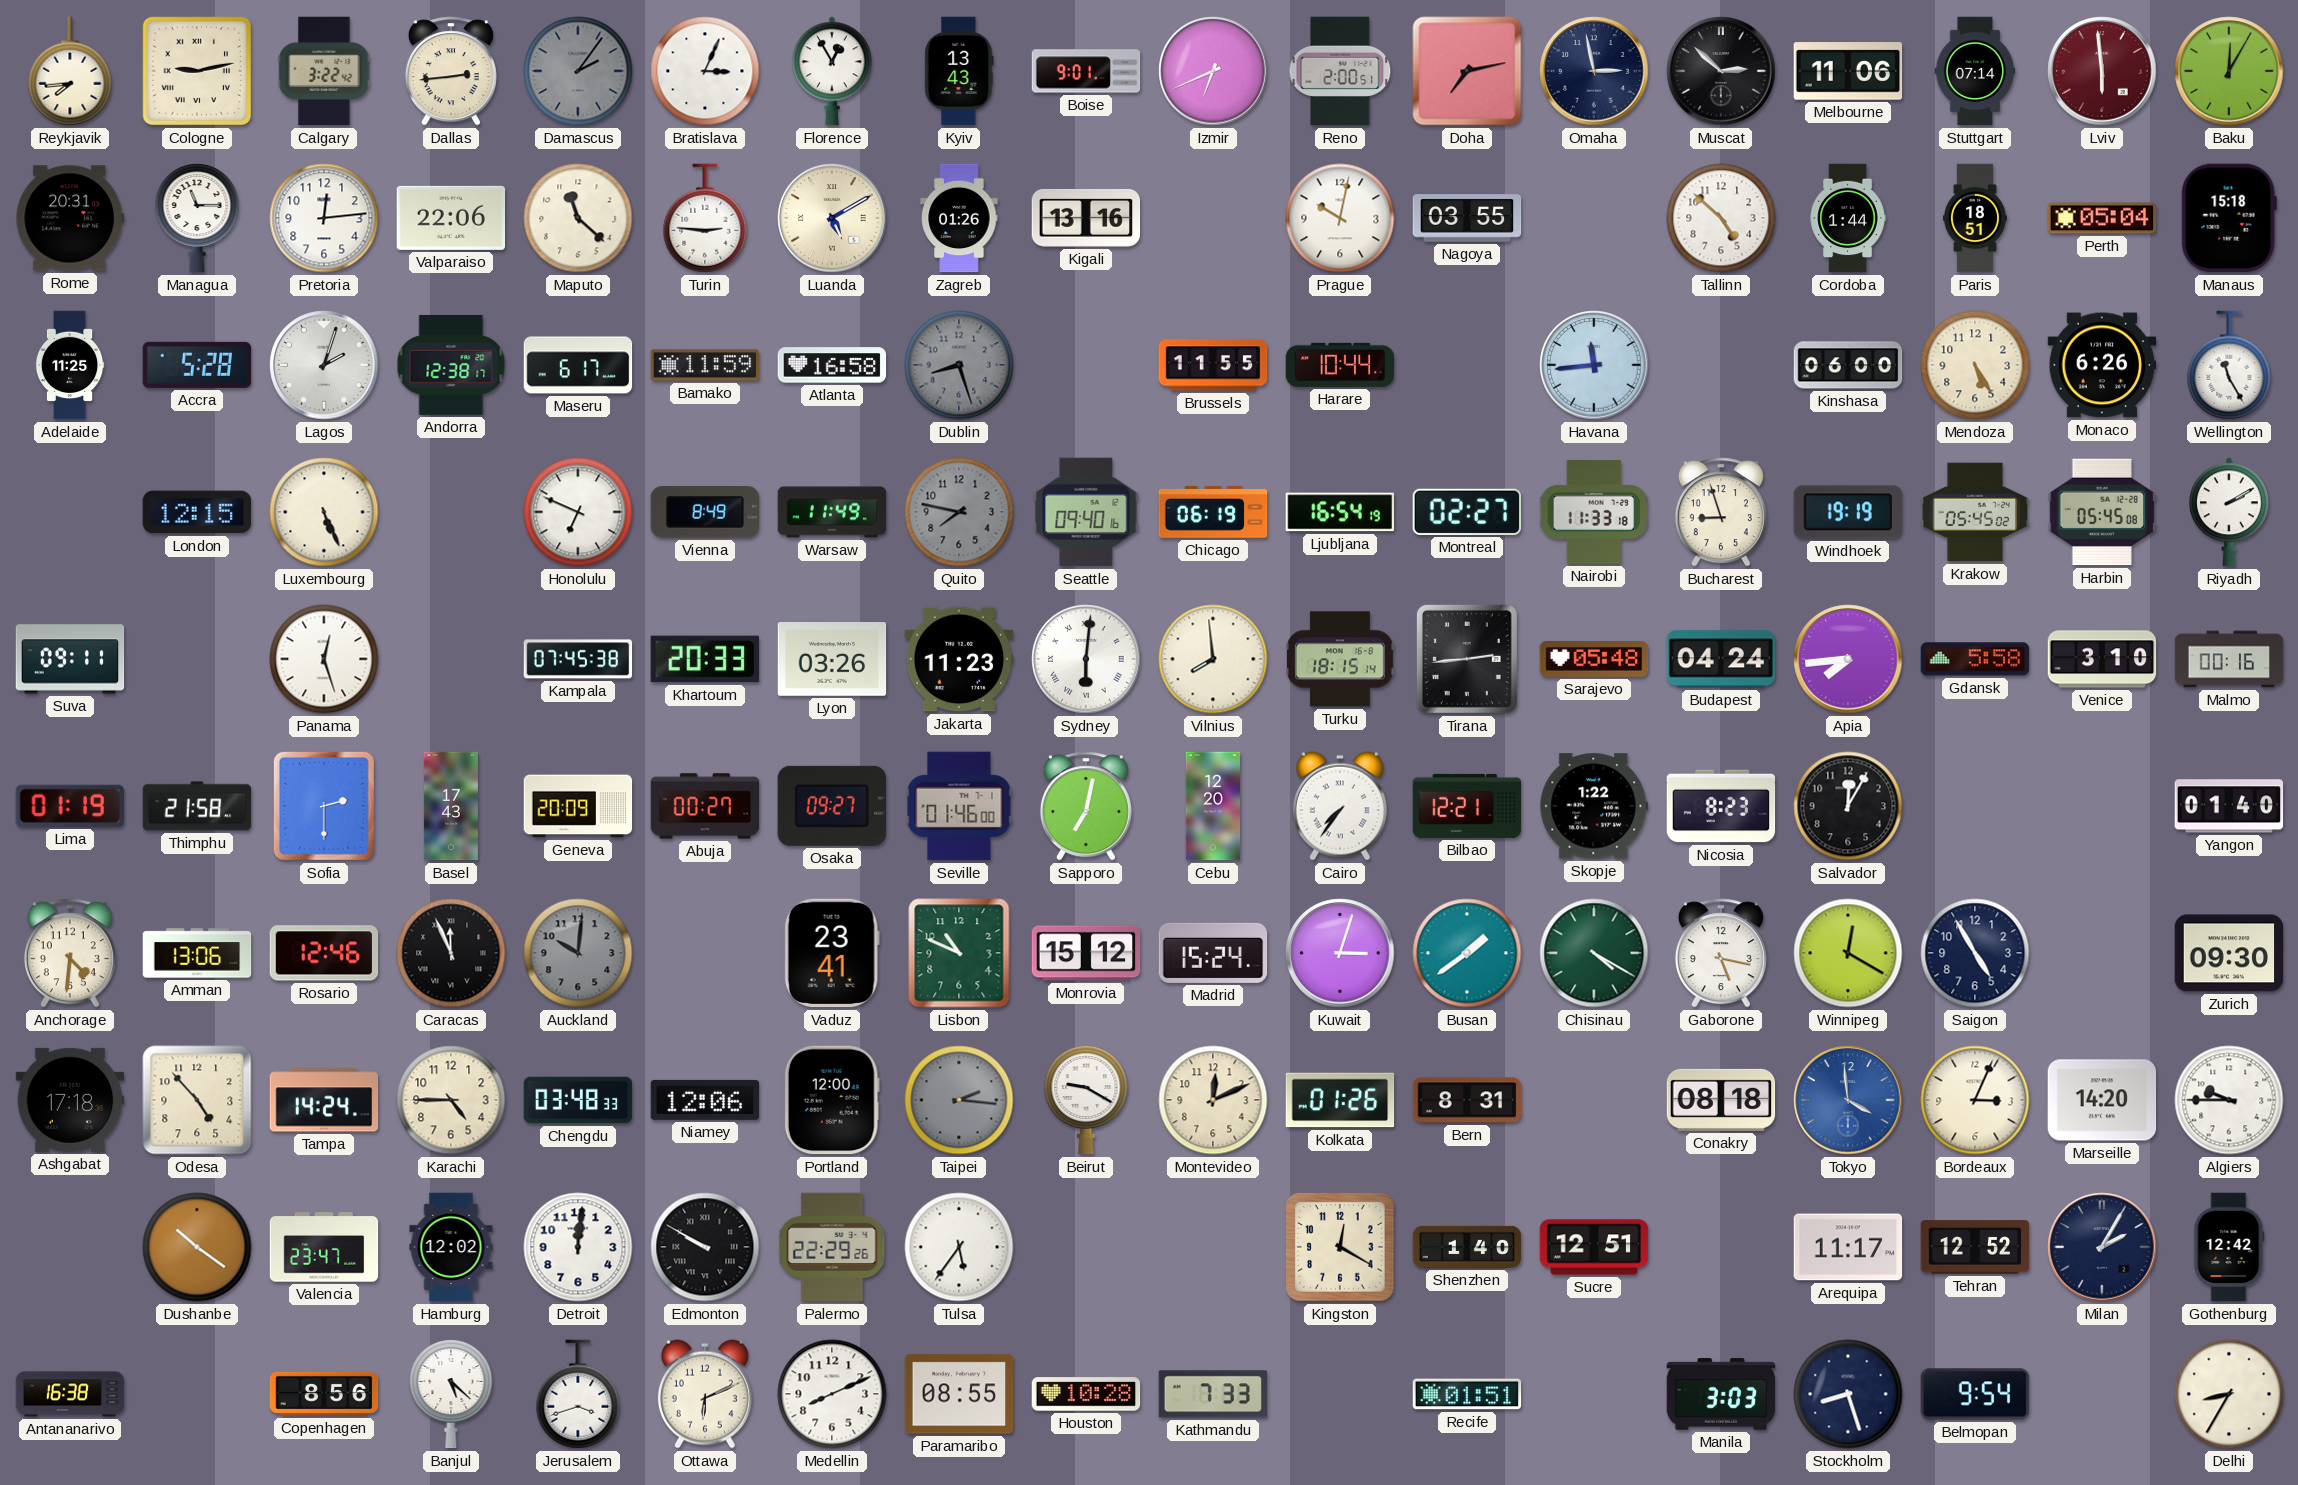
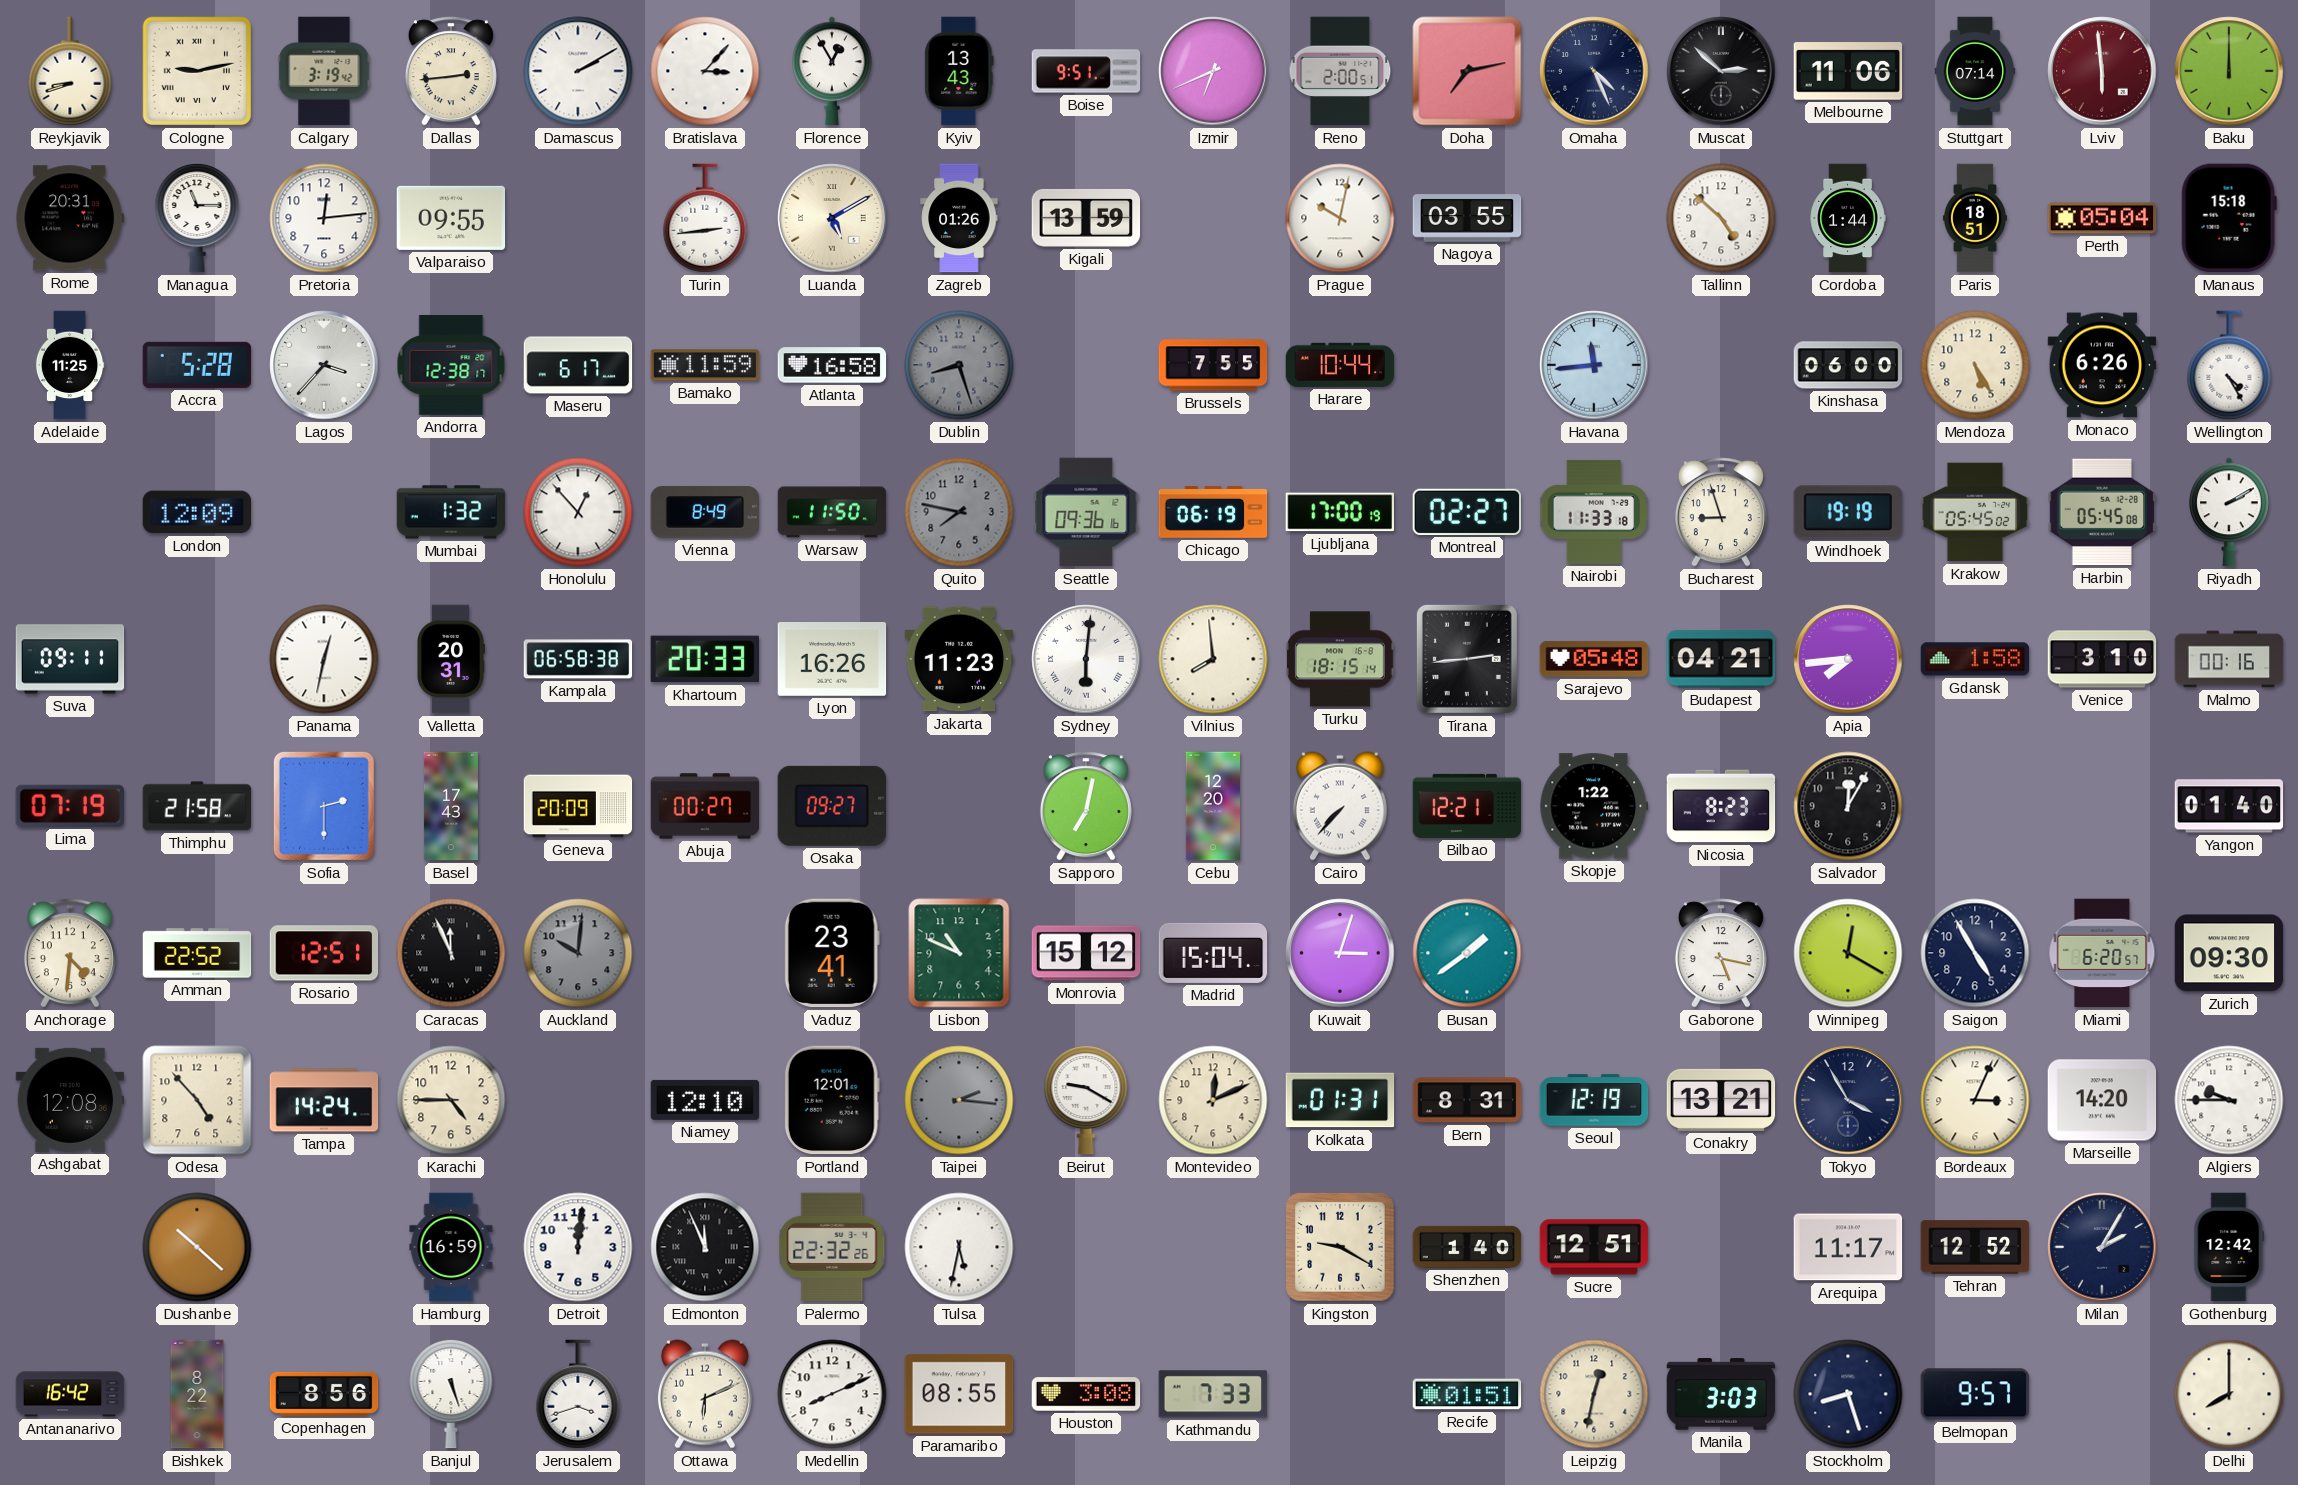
Reykjavik: 7:44 -> 8:42
Calgary: 3:22 -> 3:19
Damascus: 2:06 -> 2:10
Damascus dial: grey -> white
Bratislava: 3:04 -> 3:07
Boise: 9:01 -> 9:51
Omaha: 2:58 -> 4:26
Baku: 12:05 -> 12:00
Valparaiso: 22:06 -> 09:55
Maputo: 11:22 -> none
Turin: 2:46 -> 2:44
Kigali: 13:16 -> 13:59
Lagos: 2:03 -> 3:37
Brussels: 11:55 -> 7:55
Wellington: 11:25 -> 4:25
London: 12:15 -> 12:09
Luxembourg: 5:26 -> none
Mumbai: none -> 1:32
Honolulu: 6:49 -> 12:53
Warsaw: 11:49 -> 11:50
Seattle: 09:40 -> 09:36
Ljubljana: 16:54 -> 17:00
Panama: 12:27 -> 12:32
Valletta: none -> 20:31
Kampala: 07:45 -> 06:58
Lyon: 03:26 -> 16:26
Budapest: 04:24 -> 04:21
Gdansk: 5:58 -> 1:58
Lima: 01:19 -> 07:19
Seville: 01:46 -> none
Cairo: 7:36 -> 7:37
Amman: 13:06 -> 22:52
Rosario: 12:46 -> 12:51
Madrid: 15:24 -> 15:04
Chisinau: 4:20 -> none
Miami: none -> 6:20
Ashgabat: 17:18 -> 12:08
Chengdu: 03:48 -> none
Niamey: 12:06 -> 12:10
Portland: 12:00 -> 12:01
Kolkata: 01:26 -> 01:31
Seoul: none -> 12:19
Conakry: 08:18 -> 13:21
Tokyo: 3:59 -> 3:55
Tokyo dial: blue -> navy
Dushanbe: 10:21 -> 10:22
Valencia: 23:47 -> none
Hamburg: 12:02 -> 16:59
Edmonton: 9:50 -> 11:56
Palermo: 22:29 -> 22:32
Tulsa: 5:36 -> 5:32
Kingston: 12:20 -> 9:20
Antananarivo: 16:38 -> 16:42
Bishkek: none -> 8:22
Banjul: 5:22 -> 5:27
Houston: 10:28 -> 3:08
Leipzig: none -> 12:32
Belmopan: 9:54 -> 9:57
Delhi: 8:35 -> 8:00
